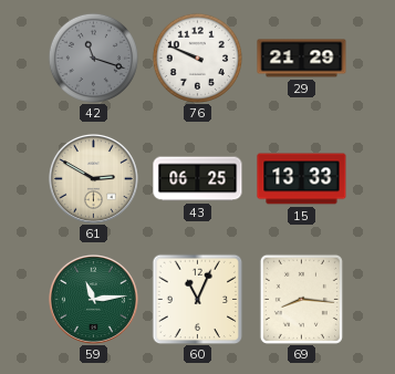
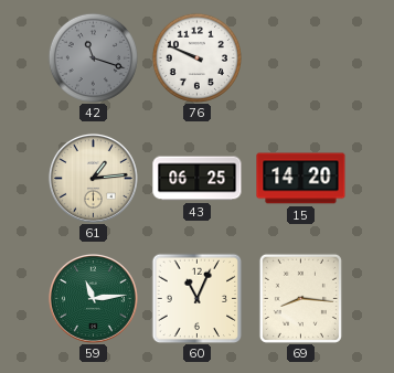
29: 21:29 -> none
61: 2:50 -> 1:14
15: 13:33 -> 14:20
